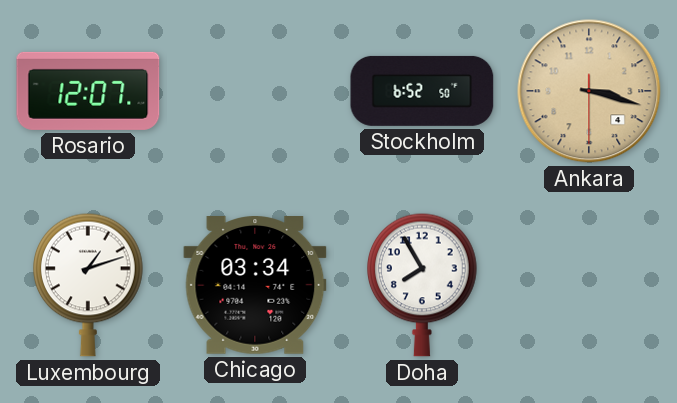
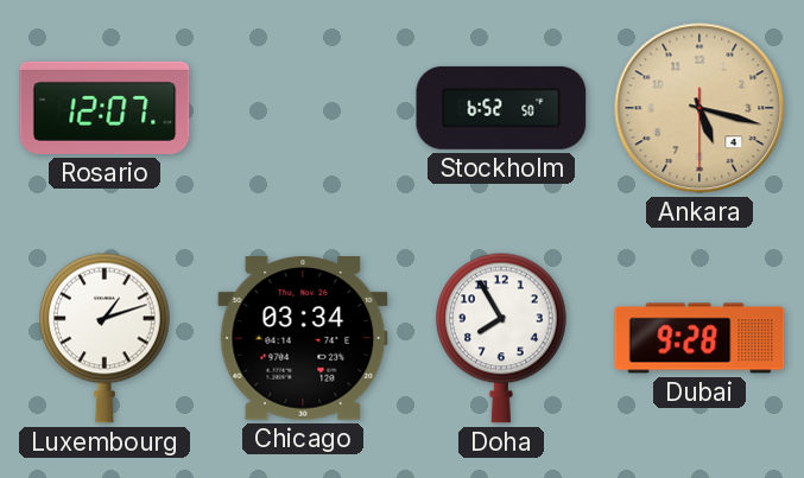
Ankara: 3:17 -> 5:17
Dubai: none -> 9:28
